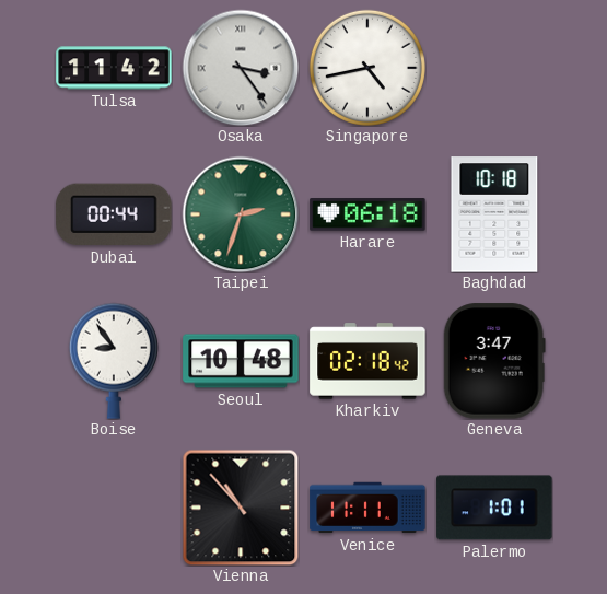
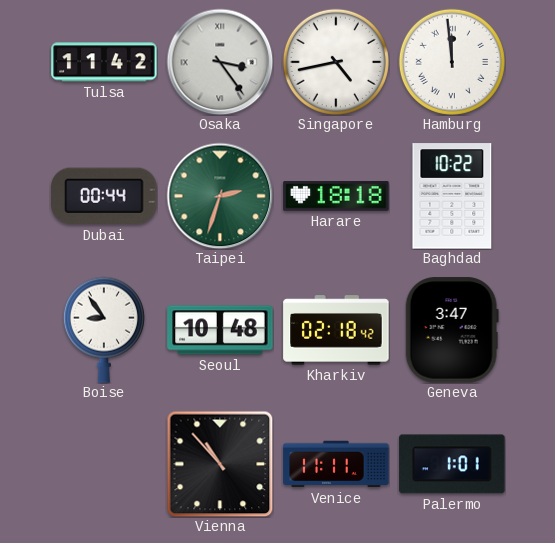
Hamburg: none -> 11:59
Harare: 06:18 -> 18:18
Baghdad: 10:18 -> 10:22
